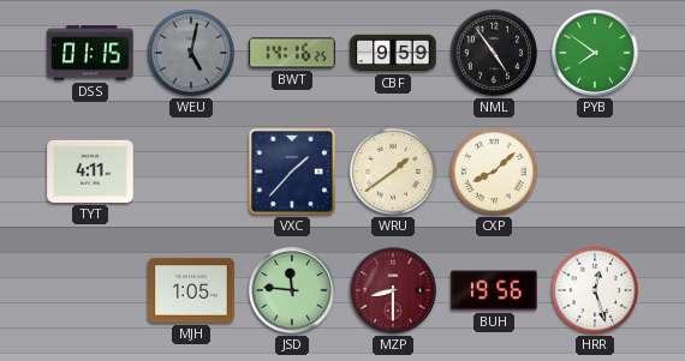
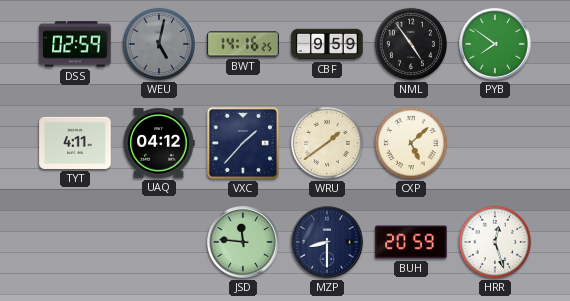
DSS: 01:15 -> 02:59
UAQ: none -> 04:12
CXP: 8:08 -> 5:08
MJH: 1:05 -> none
MZP dial: burgundy -> navy
BUH: 19:56 -> 20:59
